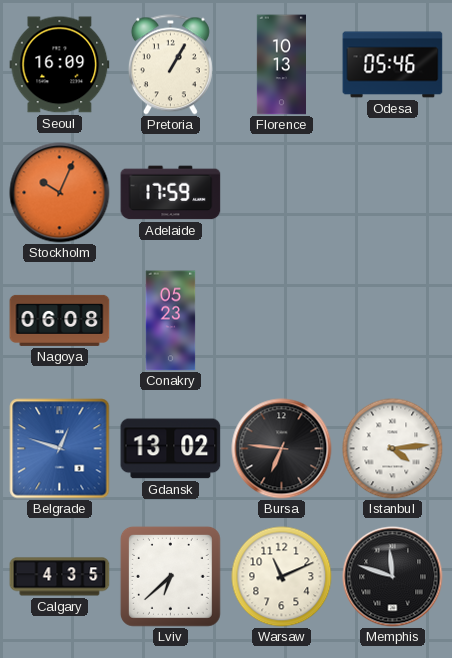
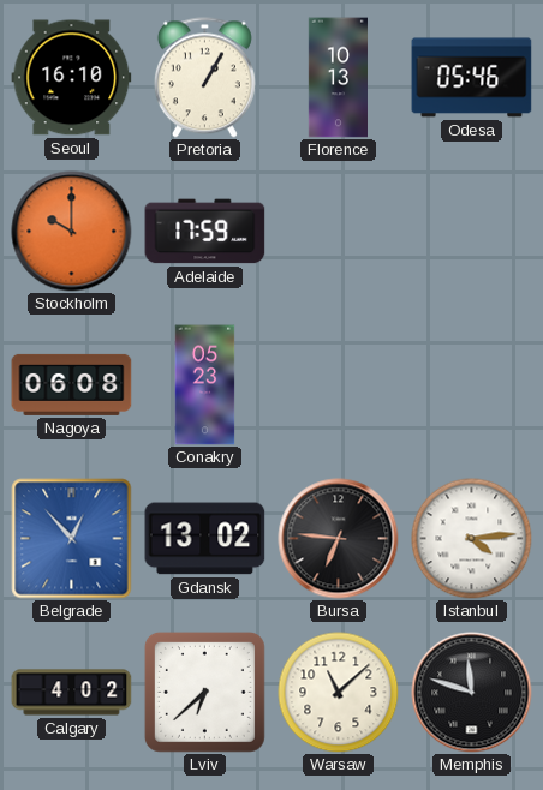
Seoul: 16:09 -> 16:10
Stockholm: 10:04 -> 10:00
Belgrade: 12:48 -> 12:53
Calgary: 4:35 -> 4:02
Warsaw: 11:11 -> 11:08
